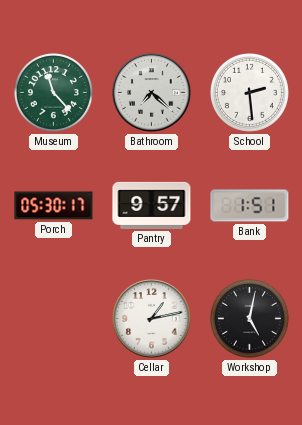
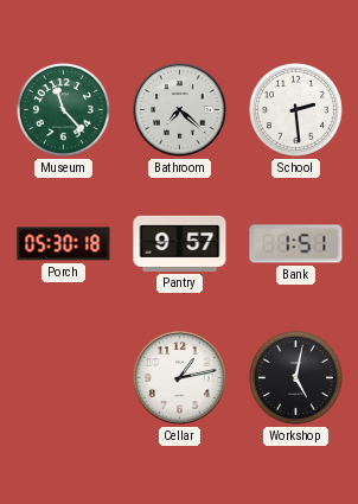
Porch: 05:30:17 -> 05:30:18
